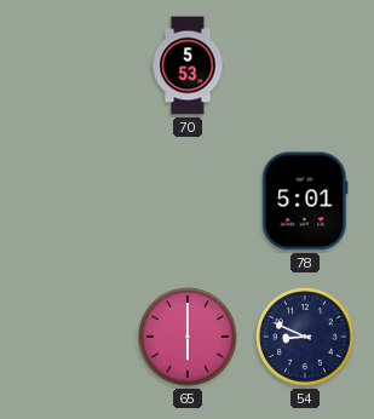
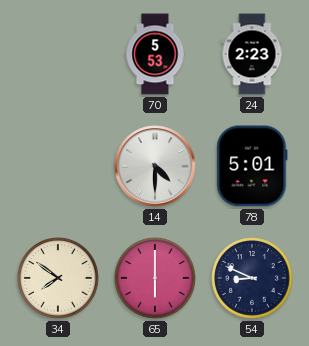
24: none -> 2:23
14: none -> 4:30
34: none -> 7:51
